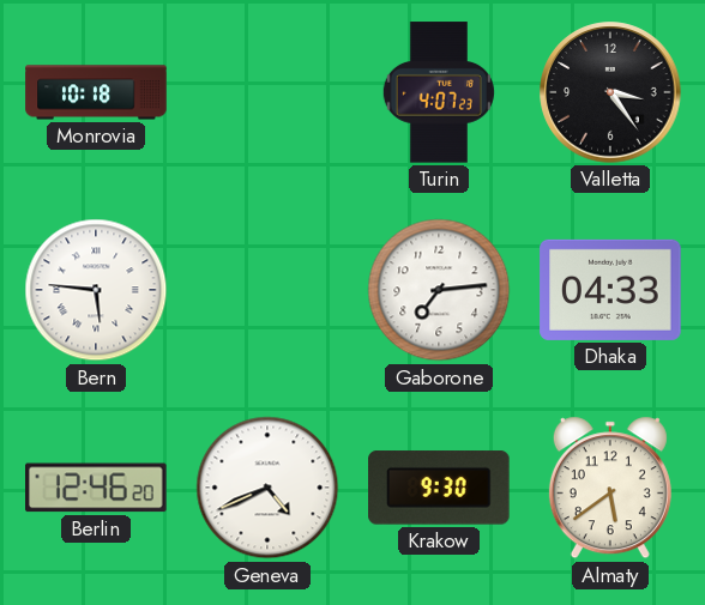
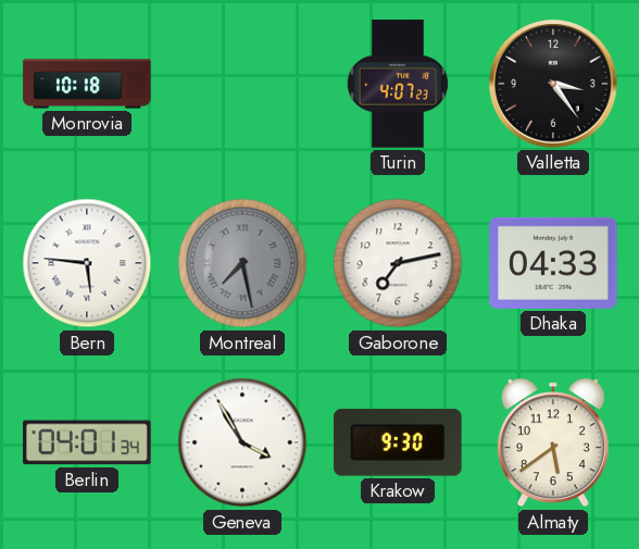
Montreal: none -> 7:28
Gaborone: 7:14 -> 7:13
Berlin: 12:46 -> 04:01
Geneva: 4:41 -> 3:55
